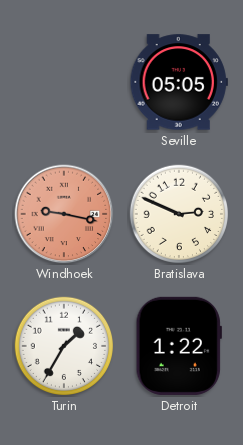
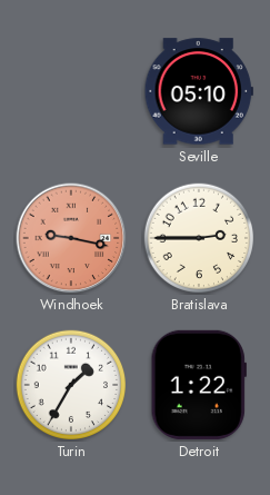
Seville: 05:05 -> 05:10
Bratislava: 2:49 -> 2:45
